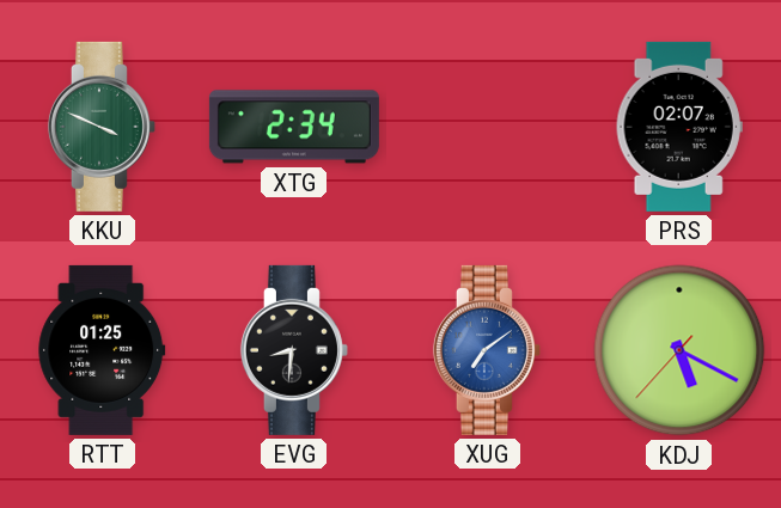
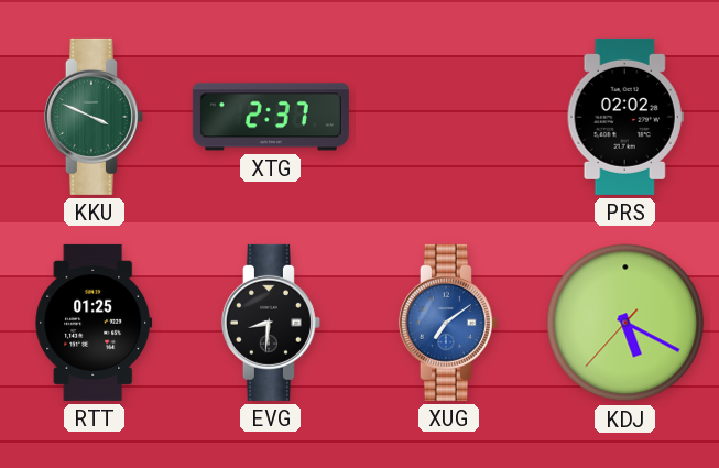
XTG: 2:34 -> 2:37
PRS: 02:07 -> 02:02
